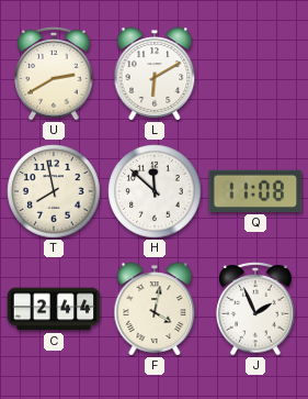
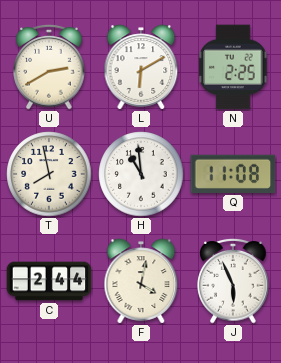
N: none -> 2:25
H: 11:52 -> 10:59
J: 1:56 -> 5:56
